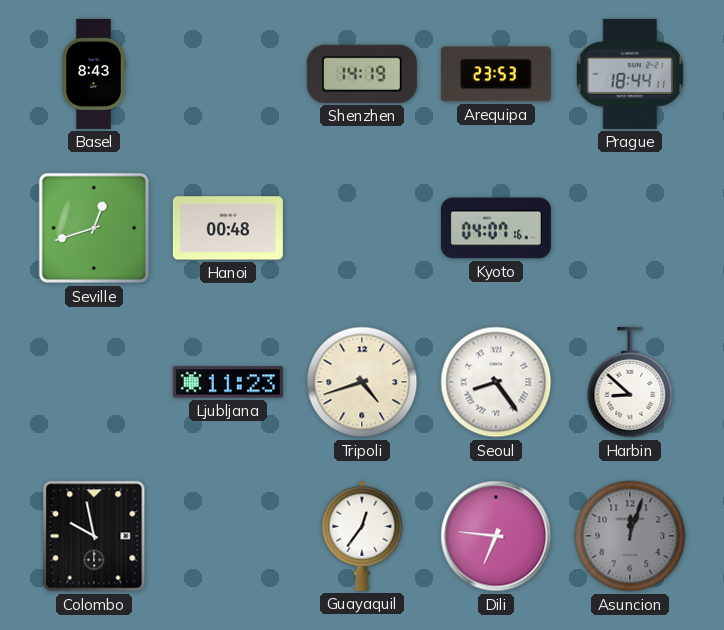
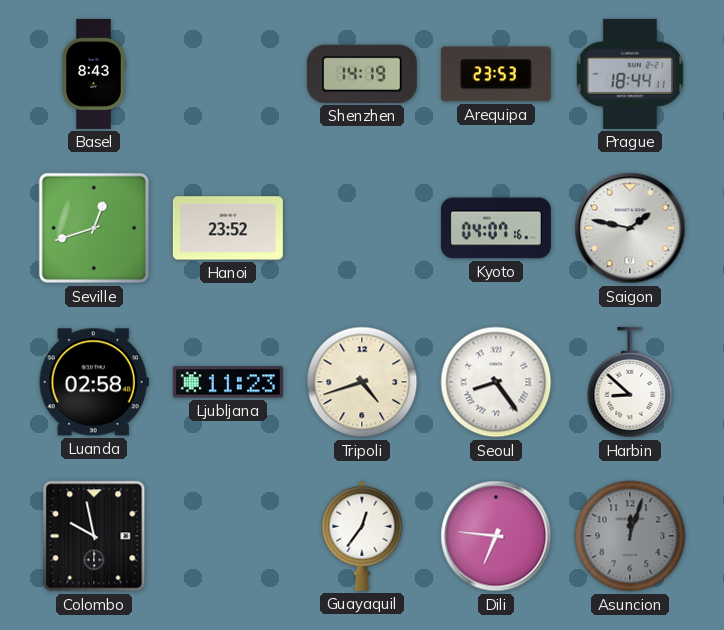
Hanoi: 00:48 -> 23:52
Saigon: none -> 1:47
Luanda: none -> 02:58
